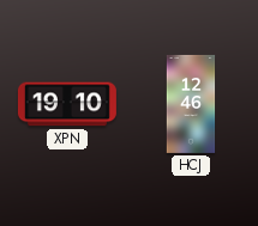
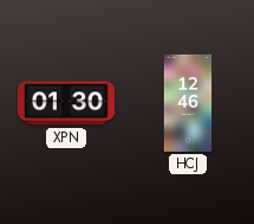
XPN: 19:10 -> 01:30
